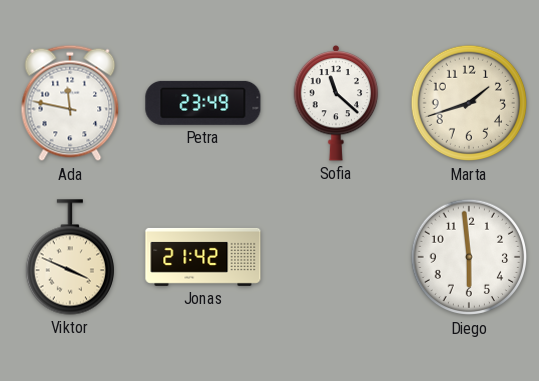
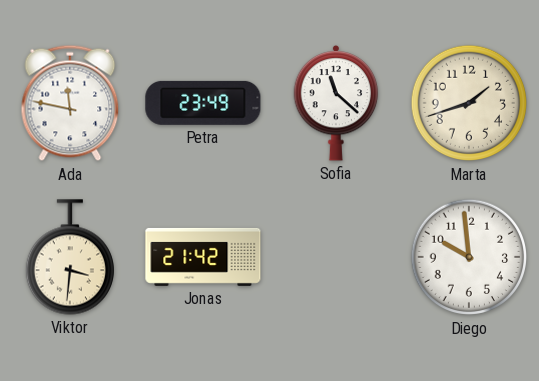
Viktor: 3:49 -> 3:31
Diego: 5:59 -> 9:59
